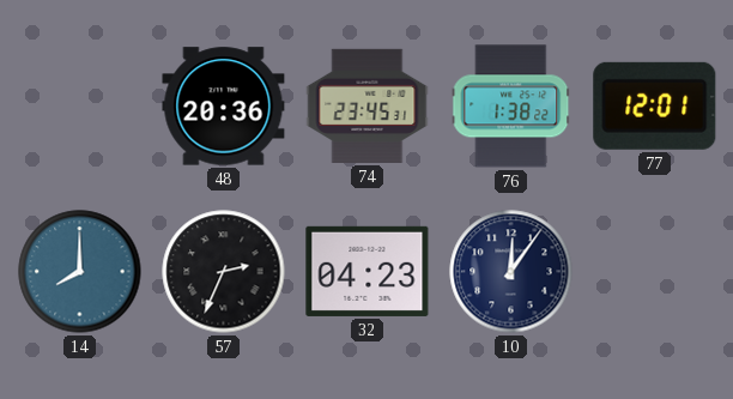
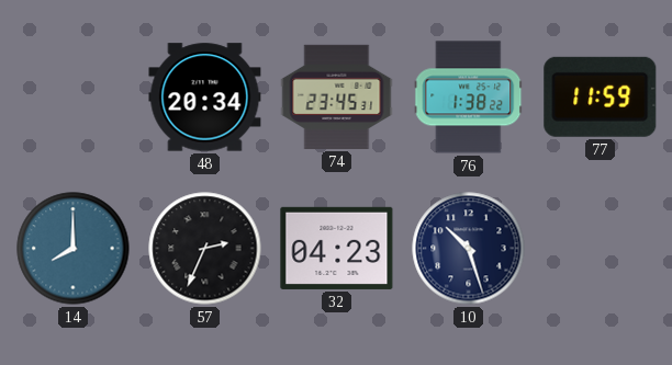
48: 20:36 -> 20:34
77: 12:01 -> 11:59
10: 12:06 -> 10:27
